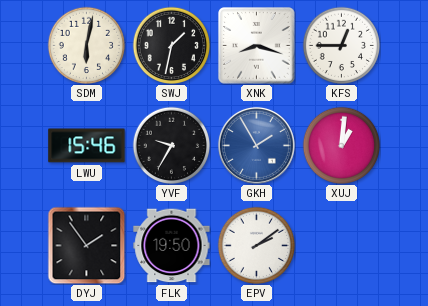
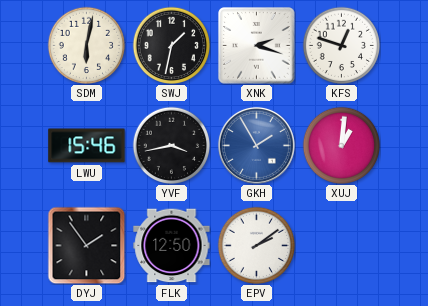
XNK: 8:18 -> 2:18
KFS: 12:45 -> 12:48
YVF: 9:35 -> 3:43
FLK: 19:50 -> 12:50
